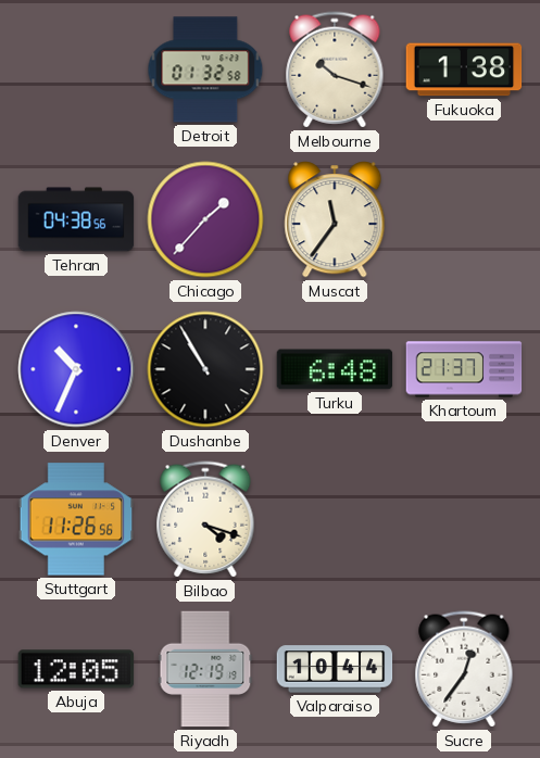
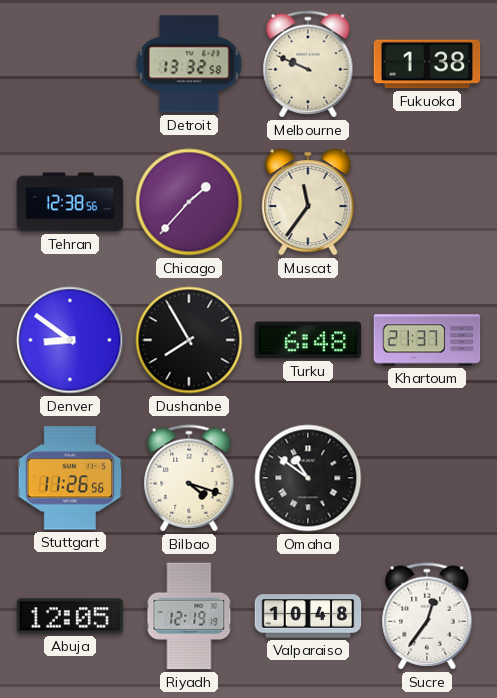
Detroit: 01:32 -> 13:32
Melbourne: 10:18 -> 9:49
Tehran: 04:38 -> 12:38
Denver: 10:34 -> 8:51
Dushanbe: 10:55 -> 7:55
Omaha: none -> 10:51
Valparaiso: 10:44 -> 10:48
